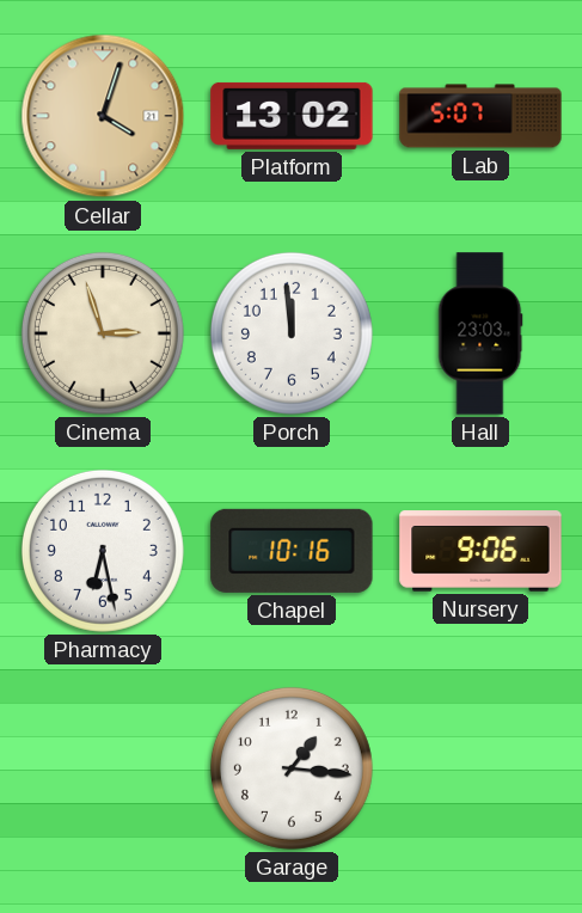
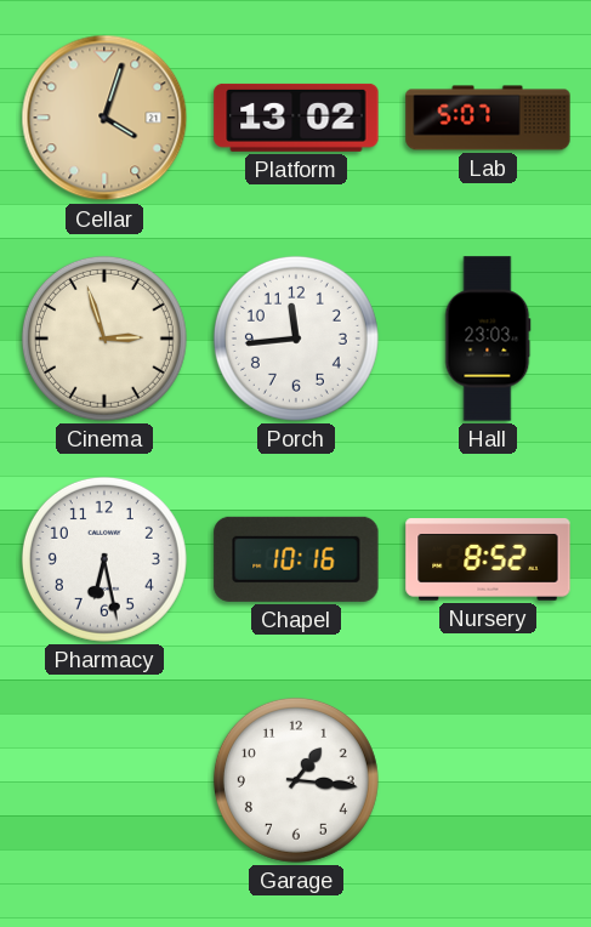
Porch: 11:59 -> 11:44
Nursery: 9:06 -> 8:52
